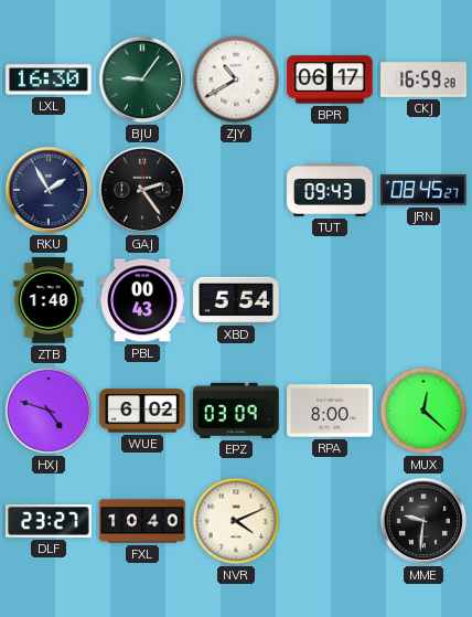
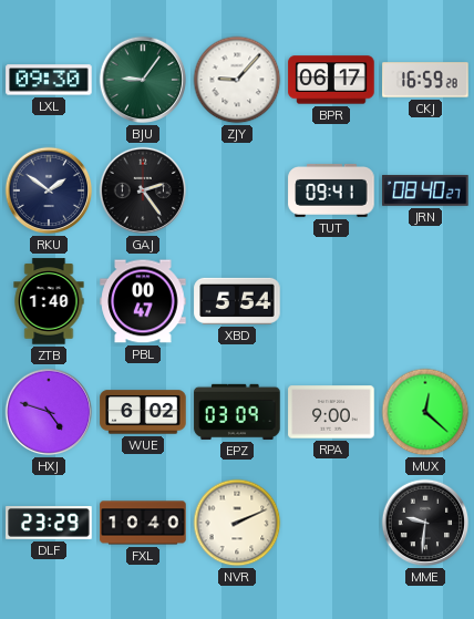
LXL: 16:30 -> 09:30
ZJY: 10:40 -> 9:07
RKU: 1:55 -> 1:51
TUT: 09:43 -> 09:41
JRN: 08:45 -> 08:40
PBL: 00:43 -> 00:47
RPA: 8:00 -> 9:00
DLF: 23:27 -> 23:29
NVR: 4:11 -> 2:11
